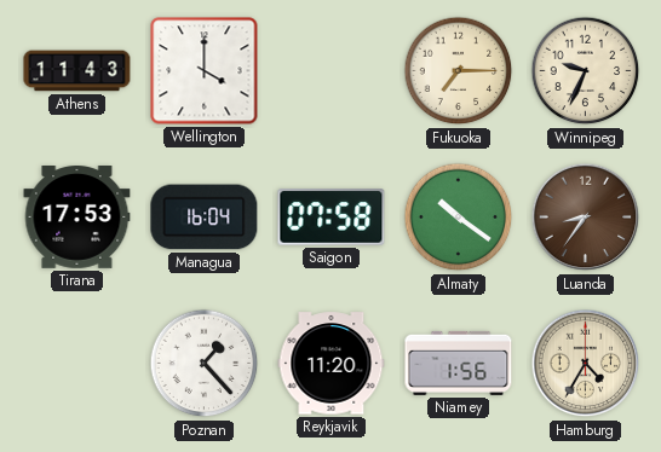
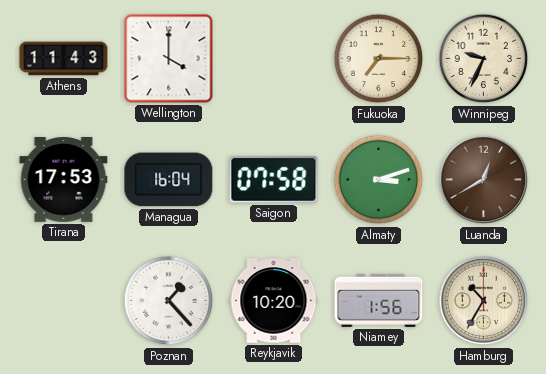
Almaty: 10:21 -> 3:12
Luanda: 8:36 -> 12:40
Reykjavik: 11:20 -> 10:20
Hamburg: 4:35 -> 10:35
